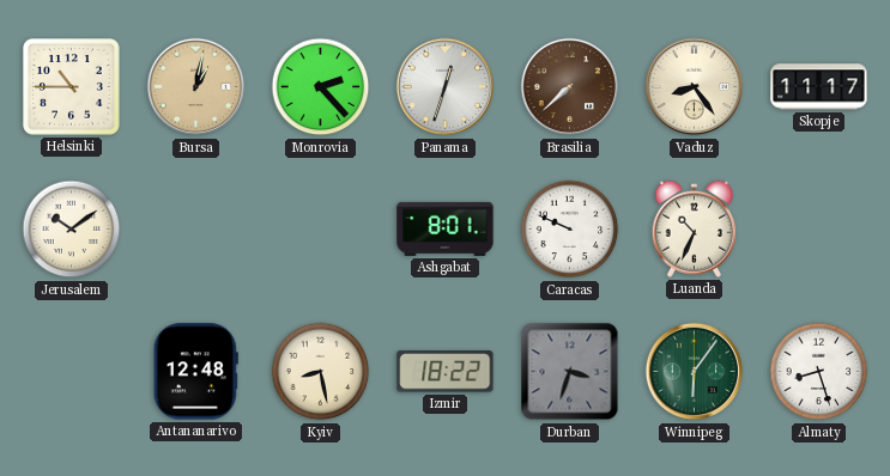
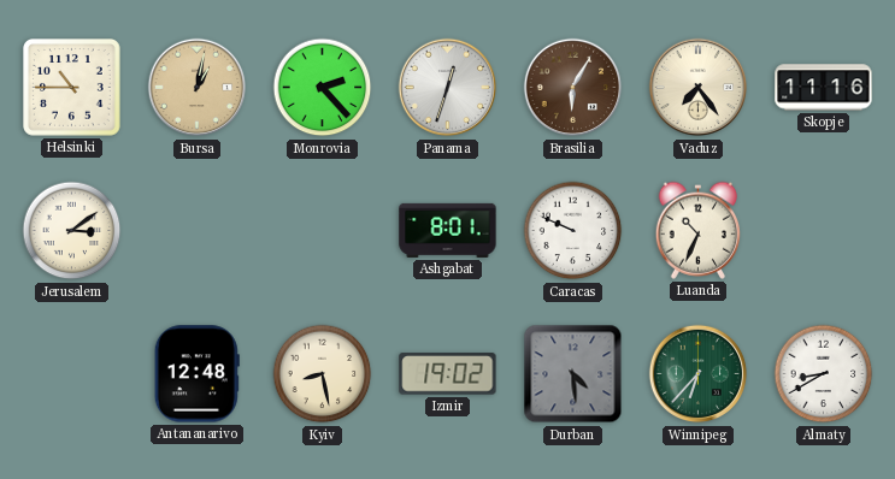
Brasilia: 7:38 -> 6:05
Vaduz: 8:24 -> 7:24
Skopje: 11:17 -> 11:16
Jerusalem: 10:09 -> 3:09
Izmir: 18:22 -> 19:02
Durban: 3:33 -> 4:29
Winnipeg: 6:06 -> 6:37
Almaty: 8:27 -> 8:40
